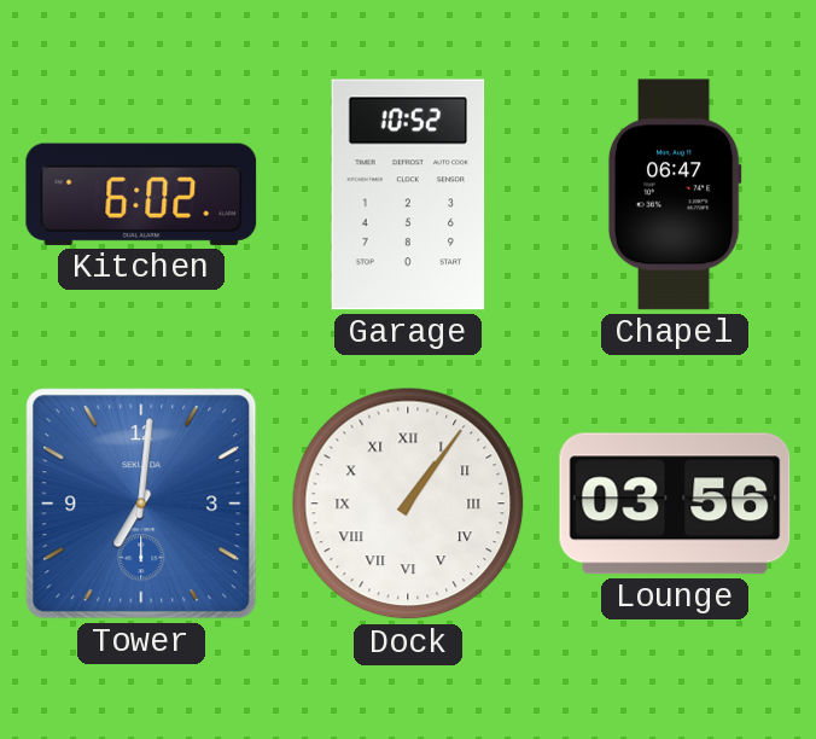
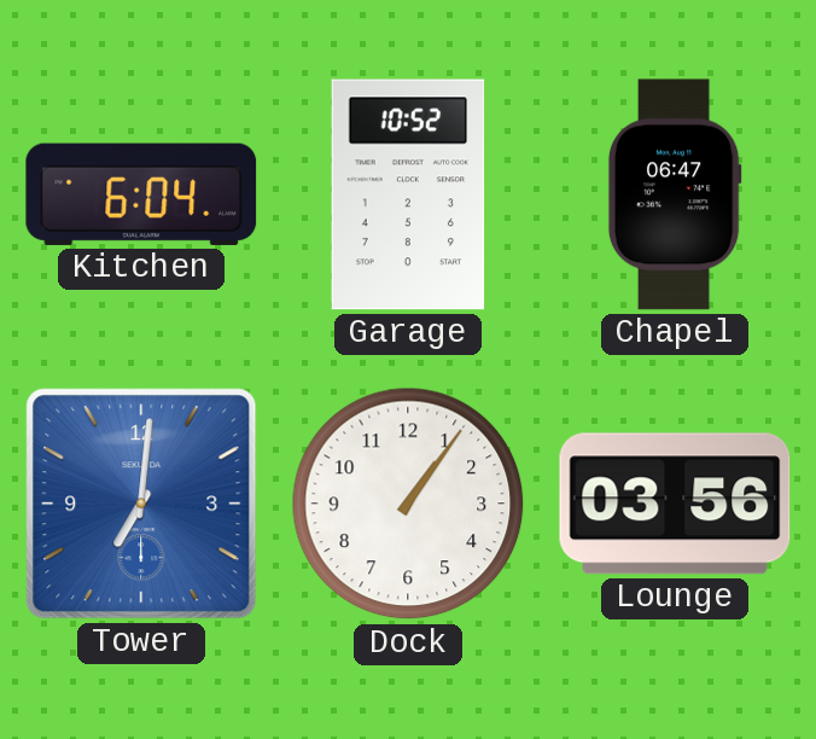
Kitchen: 6:02 -> 6:04
Dock numerals: Roman -> Arabic
